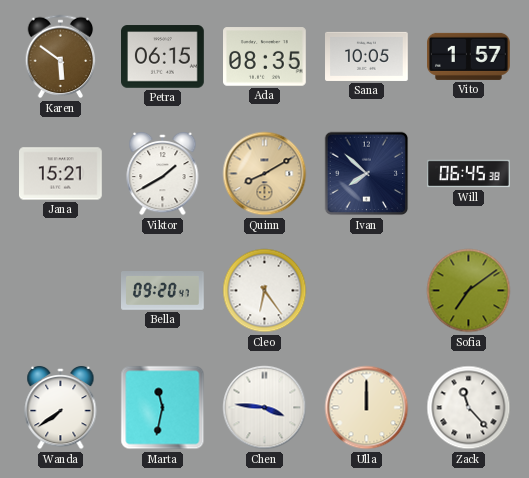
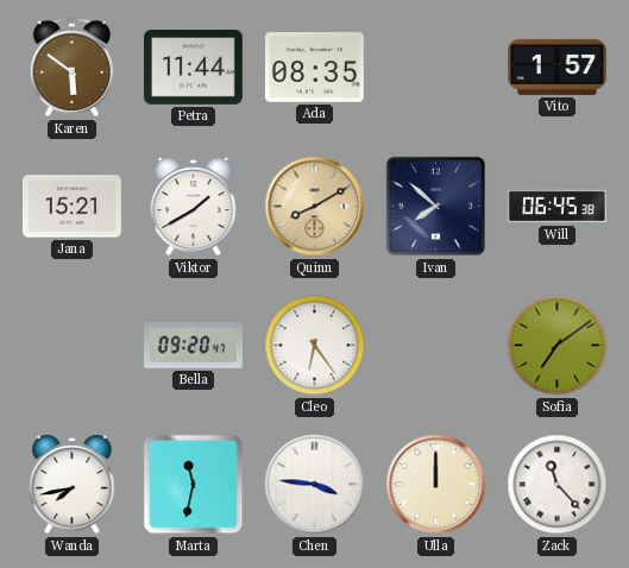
Petra: 06:15 -> 11:44
Sana: 10:05 -> none
Wanda: 7:39 -> 7:43
